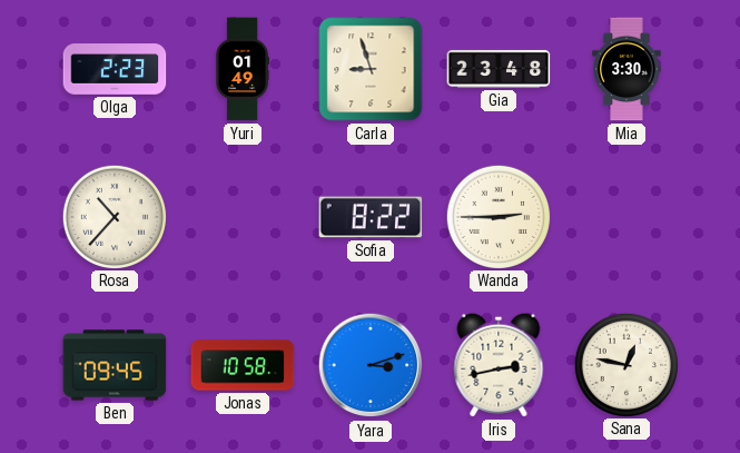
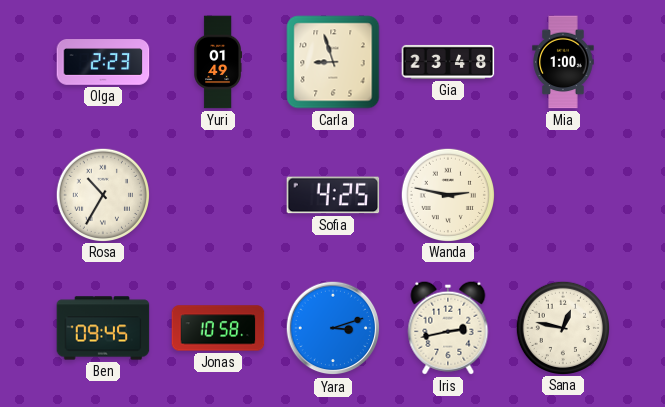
Mia: 3:30 -> 1:00
Rosa: 10:37 -> 10:35
Sofia: 8:22 -> 4:25
Wanda: 2:45 -> 2:47
